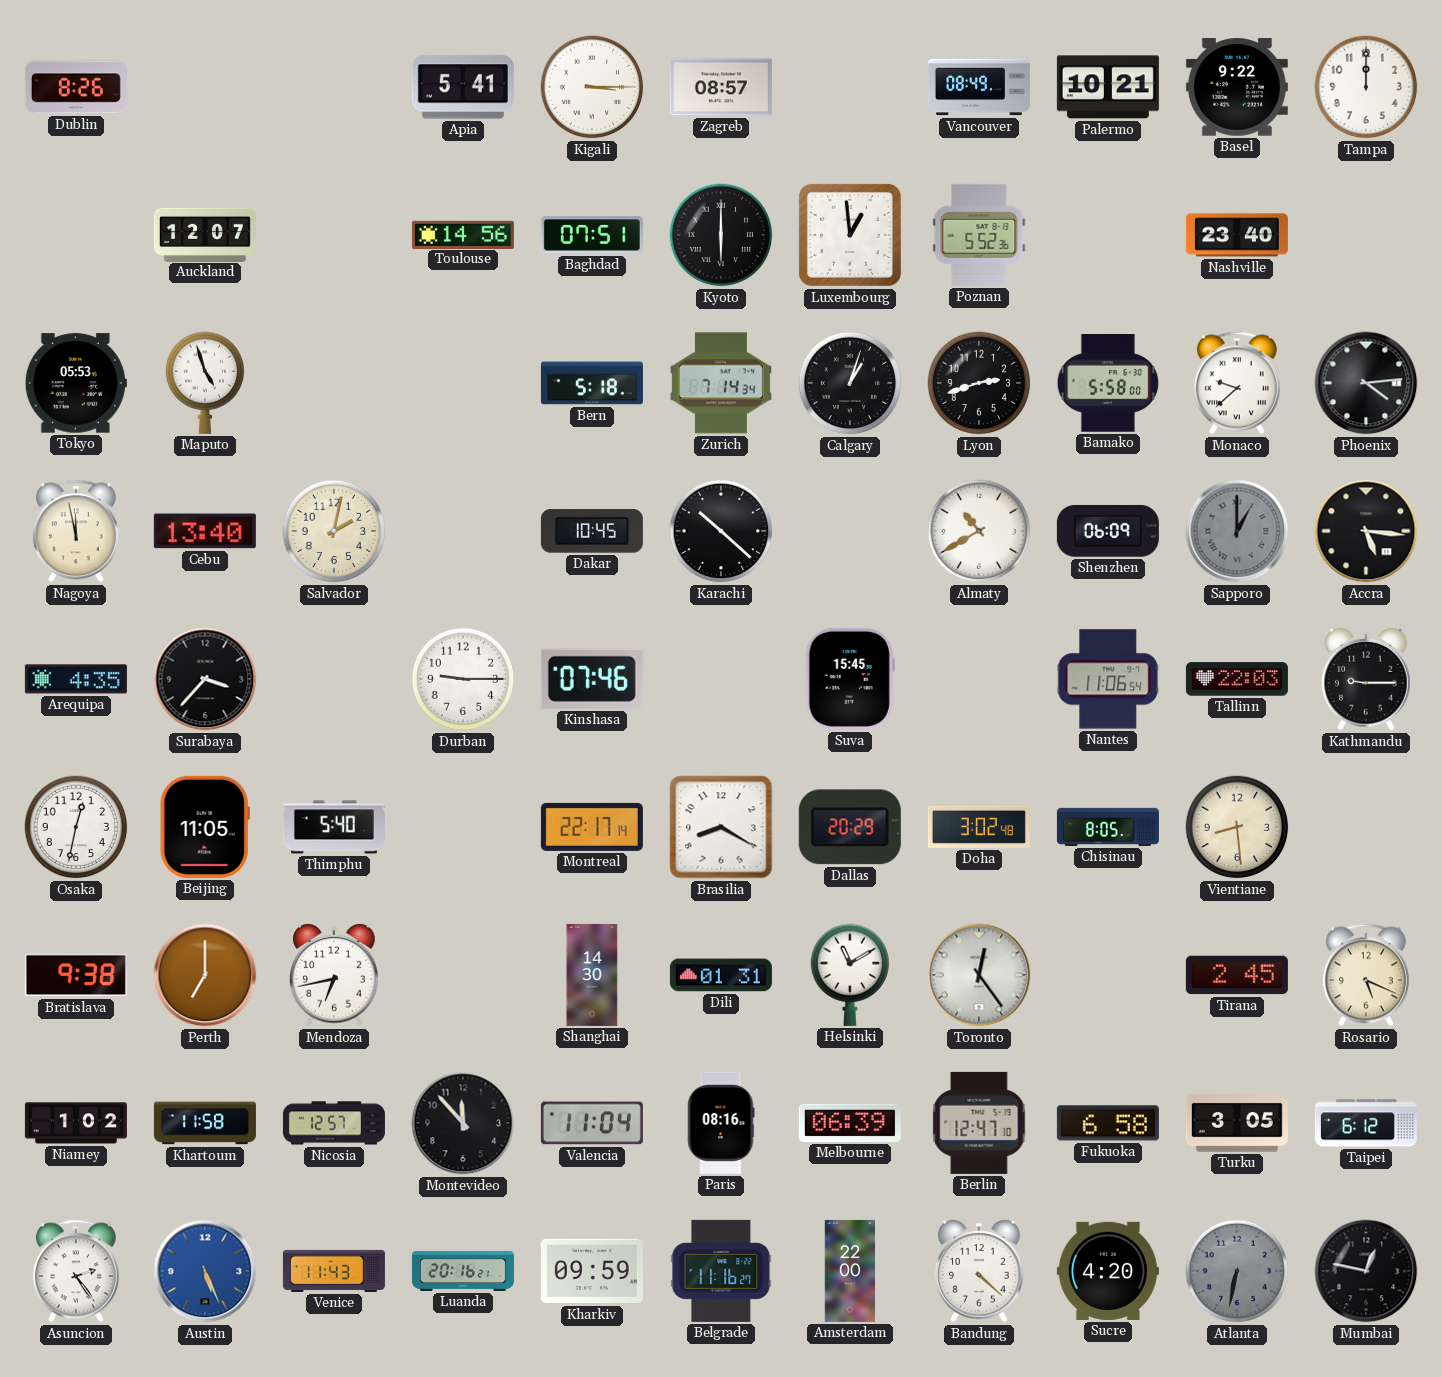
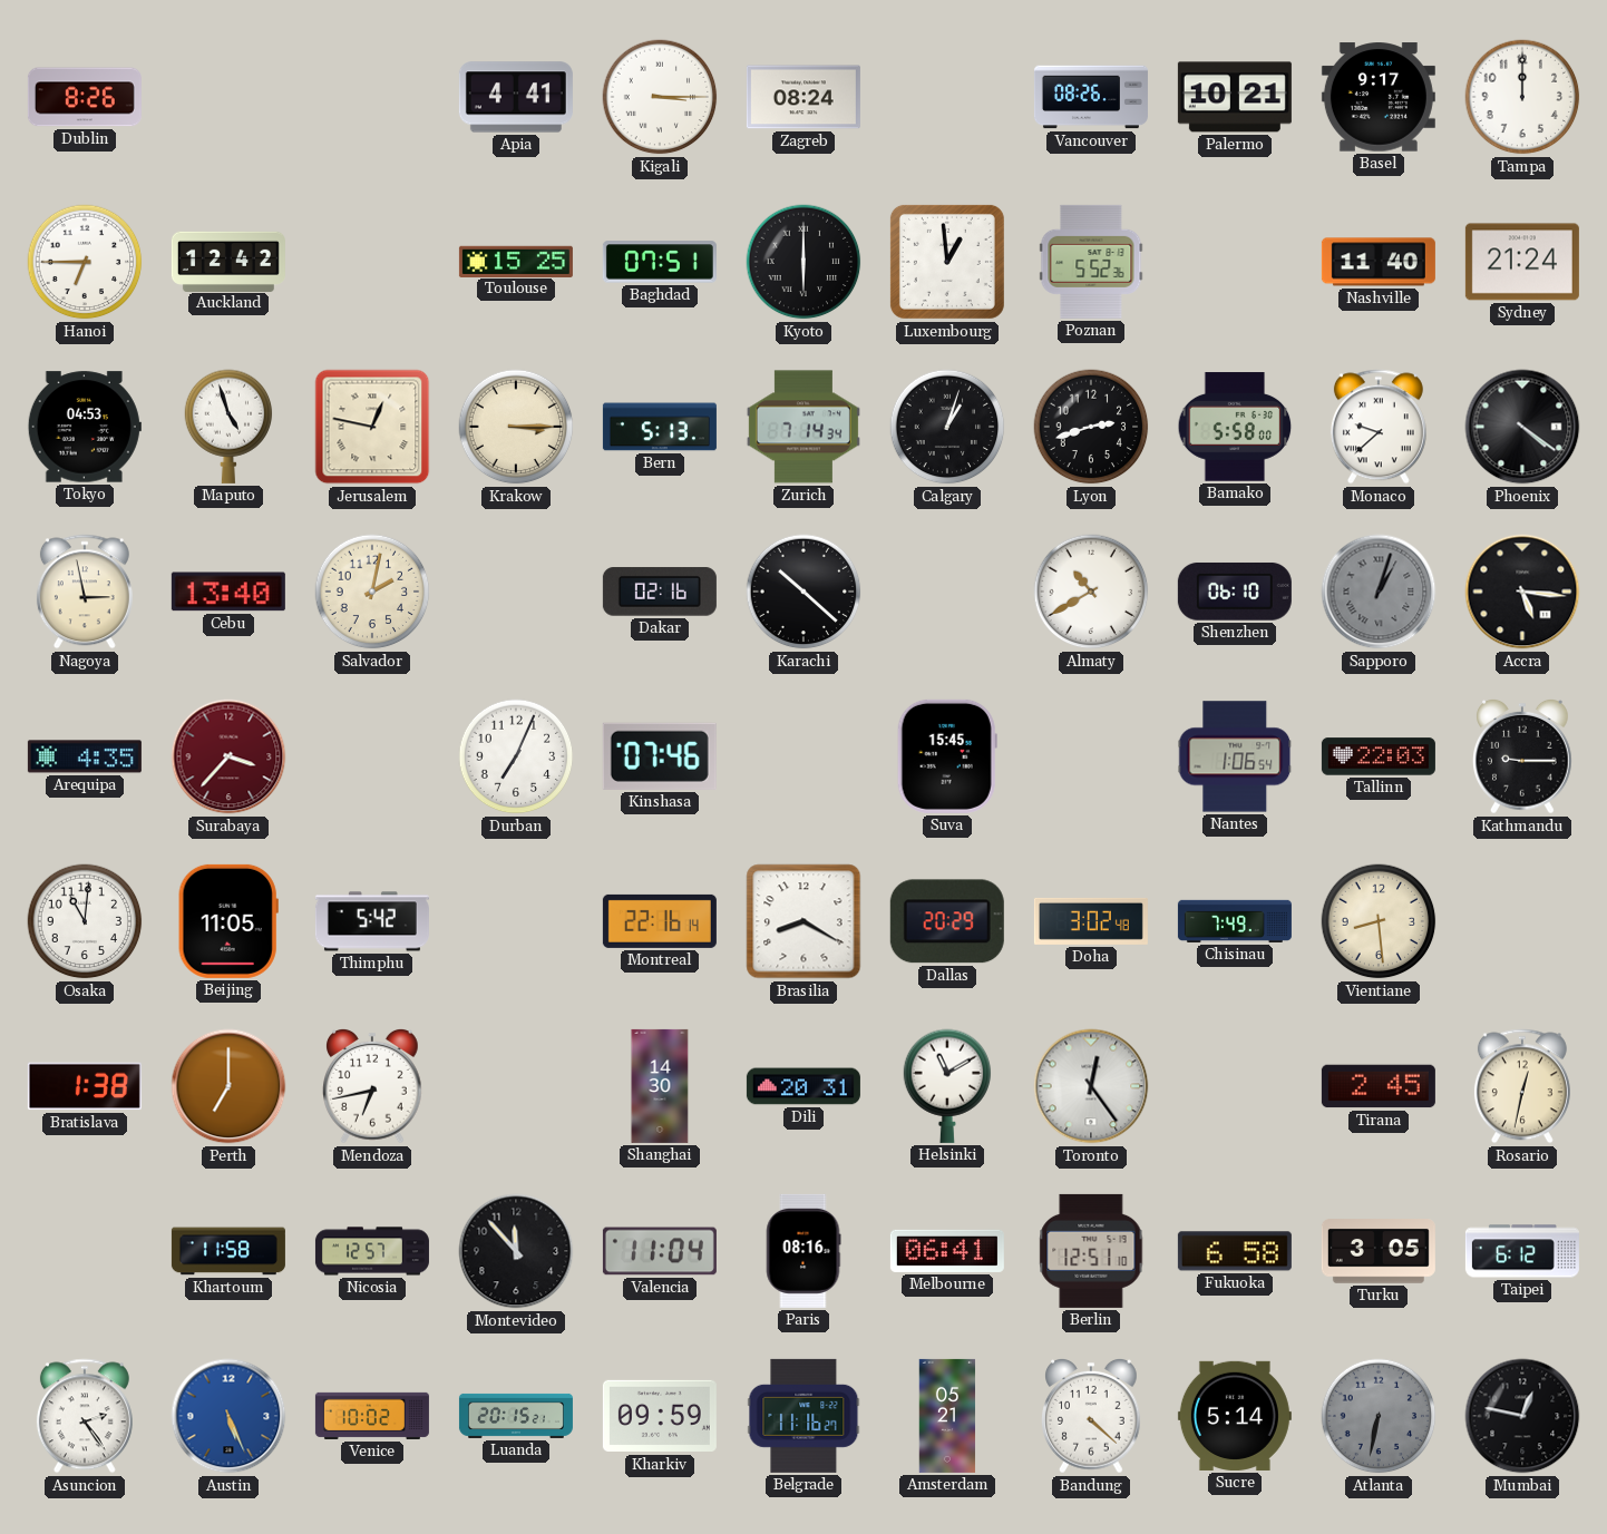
Apia: 5:41 -> 4:41
Zagreb: 08:57 -> 08:24
Vancouver: 08:49 -> 08:26
Basel: 9:22 -> 9:17
Hanoi: none -> 6:45
Auckland: 12:07 -> 12:42
Toulouse: 14:56 -> 15:25
Nashville: 23:40 -> 11:40
Sydney: none -> 21:24
Tokyo: 05:53 -> 04:53
Jerusalem: none -> 12:47
Krakow: none -> 3:15
Bern: 5:18 -> 5:13
Phoenix: 4:14 -> 4:21
Nagoya: 11:58 -> 2:58
Dakar: 10:45 -> 02:16
Shenzhen: 06:09 -> 06:10
Sapporo: 1:00 -> 1:03
Surabaya dial: black -> burgundy
Durban: 9:15 -> 7:04
Nantes: 11:06 -> 1:06
Osaka: 12:32 -> 11:01
Thimphu: 5:40 -> 5:42
Montreal: 22:17 -> 22:16
Chisinau: 8:05 -> 7:49
Bratislava: 9:38 -> 1:38
Dili: 01:31 -> 20:31
Rosario: 5:19 -> 12:32
Niamey: 1:02 -> none
Melbourne: 06:39 -> 06:41
Berlin: 12:47 -> 12:51
Venice: 11:43 -> 10:02
Luanda: 20:16 -> 20:15
Amsterdam: 22:00 -> 05:21
Sucre: 4:20 -> 5:14
